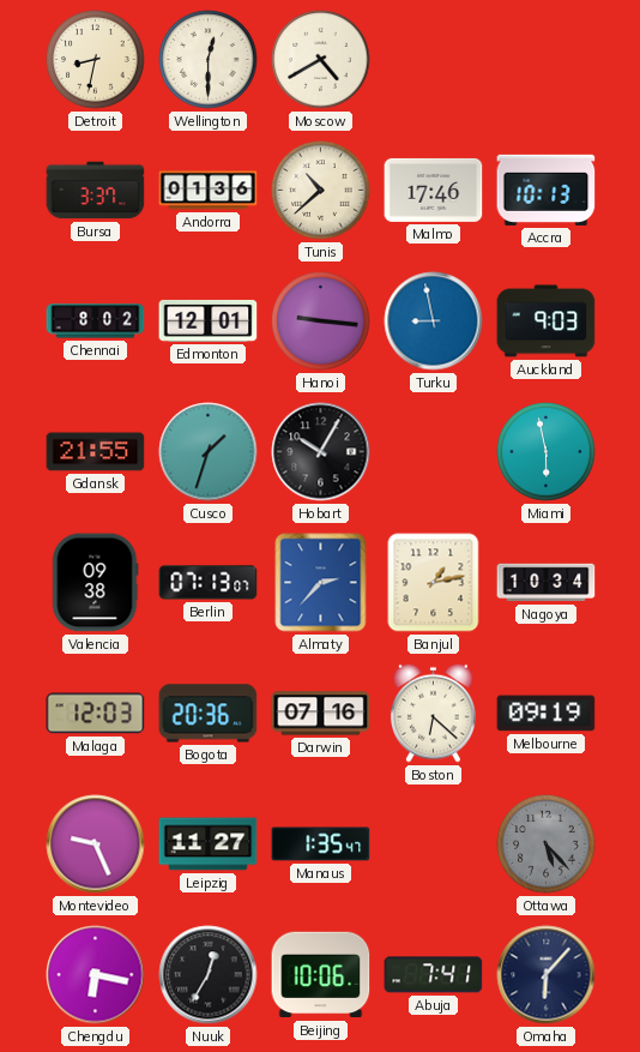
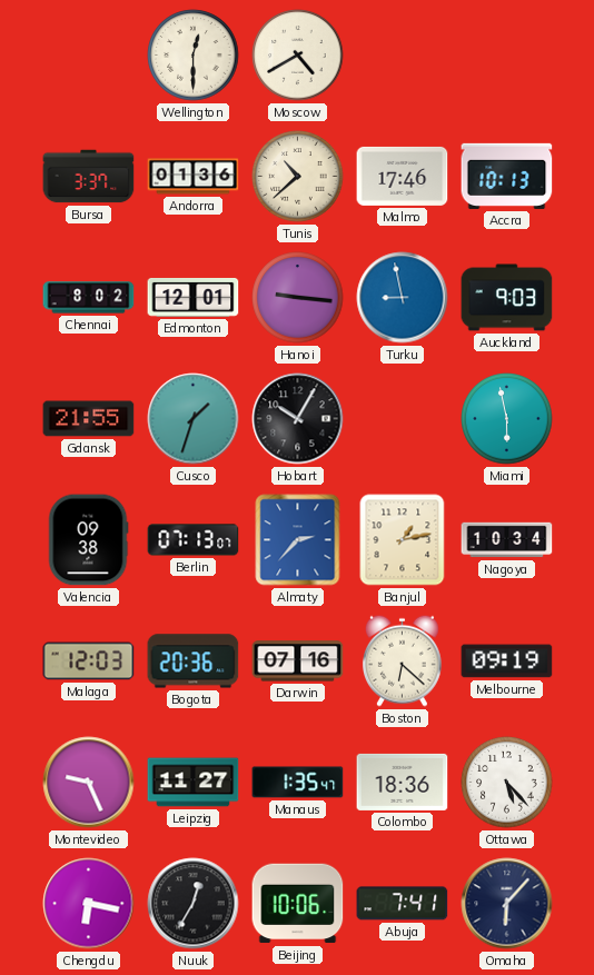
Detroit: 8:32 -> none
Colombo: none -> 18:36
Ottawa dial: grey -> white
